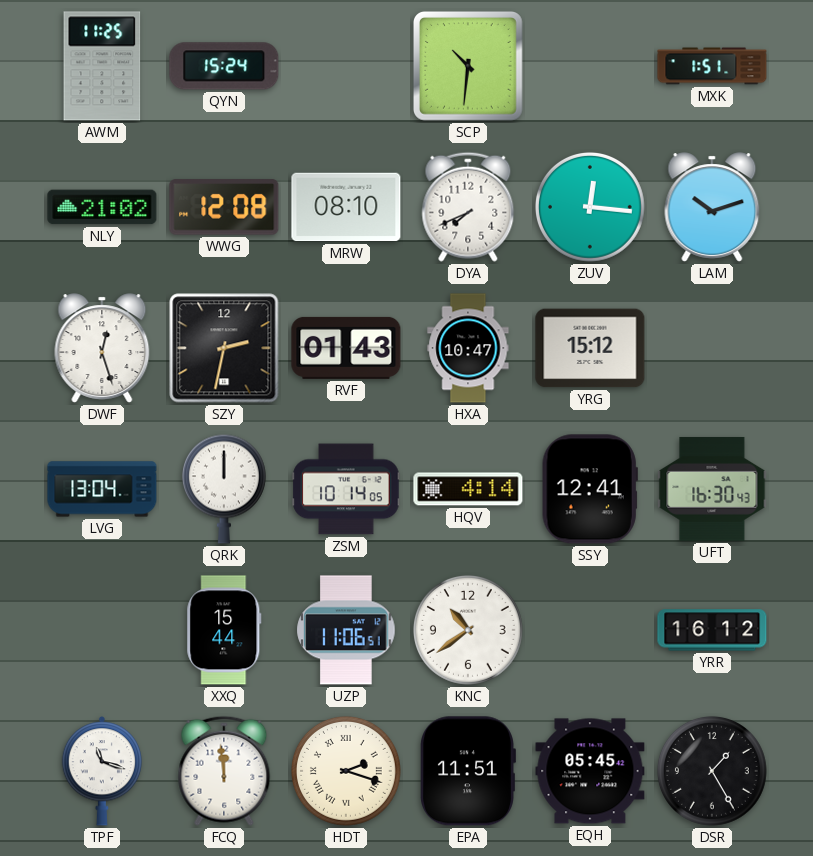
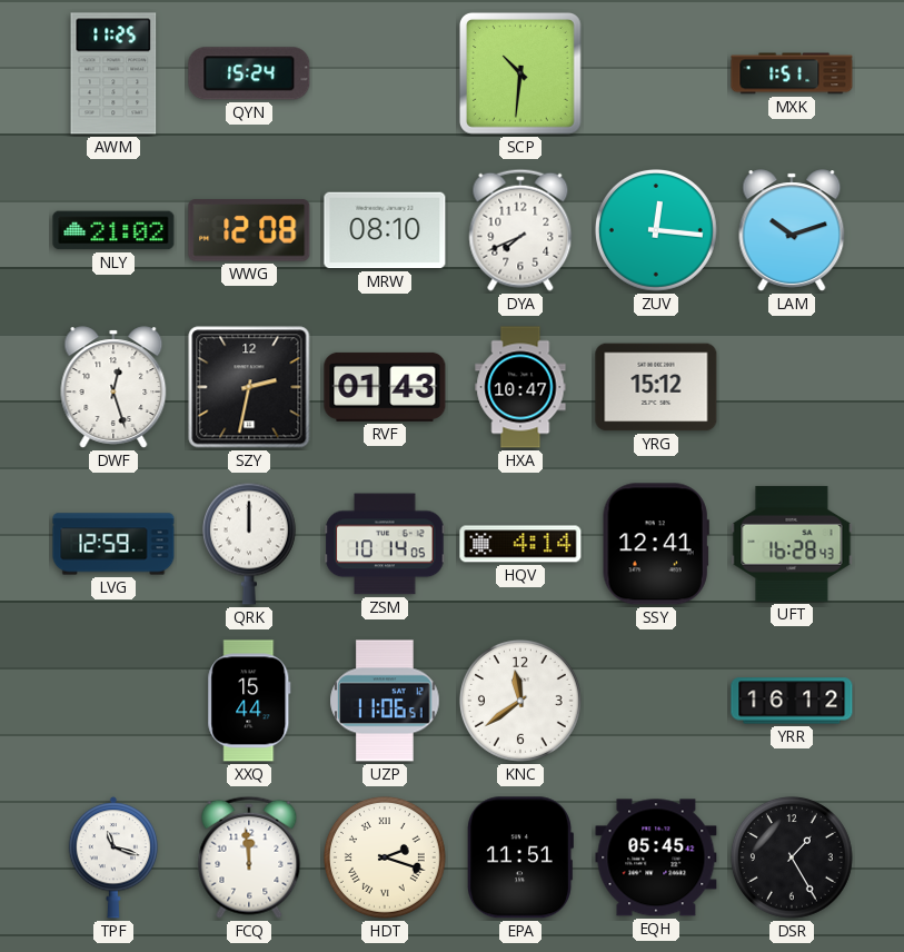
LVG: 13:04 -> 12:59
UFT: 16:30 -> 16:28
KNC: 10:39 -> 11:39
